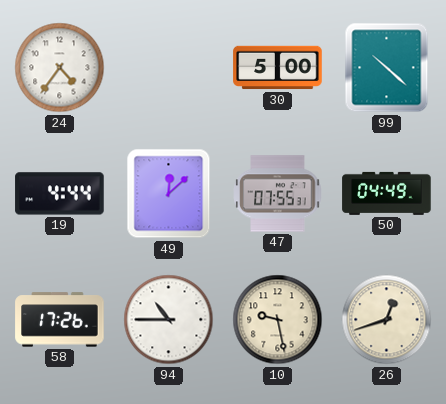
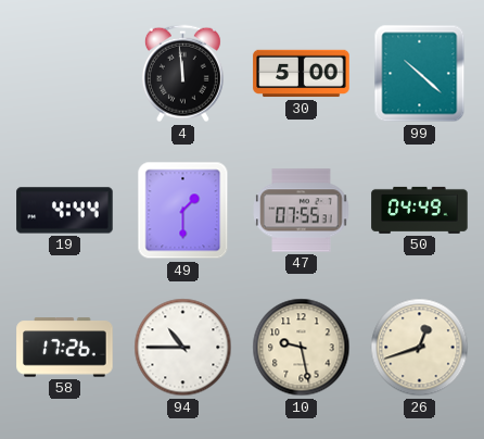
24: 4:36 -> none
4: none -> 11:59
49: 12:08 -> 1:30
